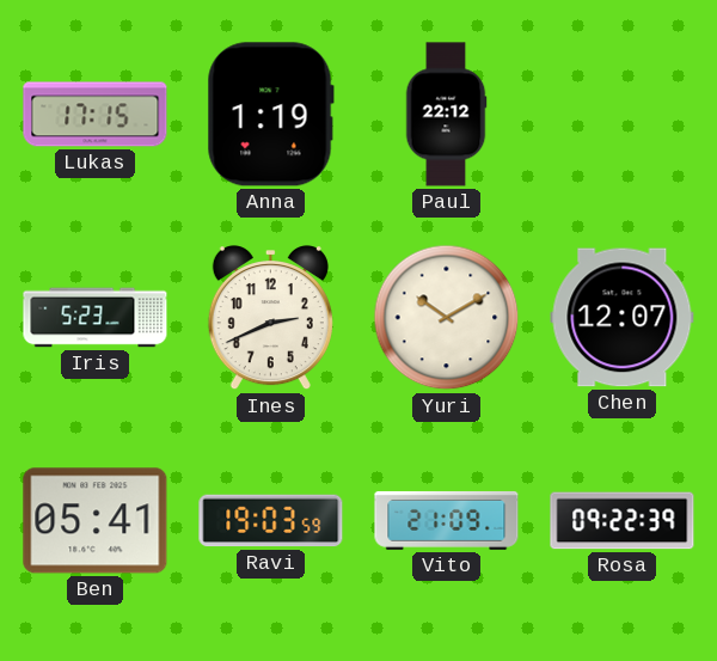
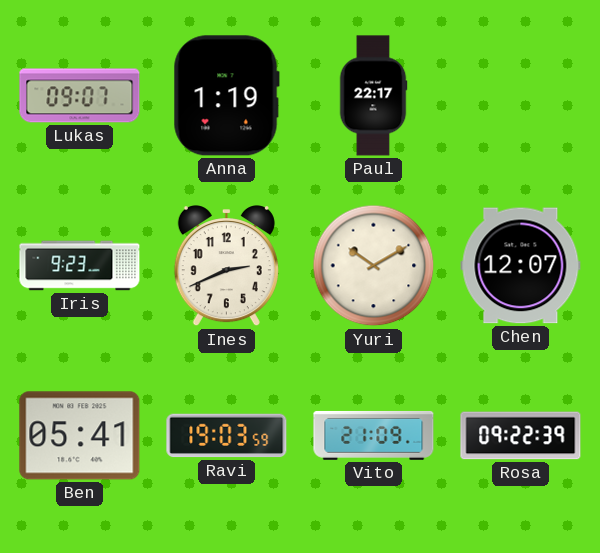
Lukas: 17:15 -> 09:07
Paul: 22:12 -> 22:17
Iris: 5:23 -> 9:23
